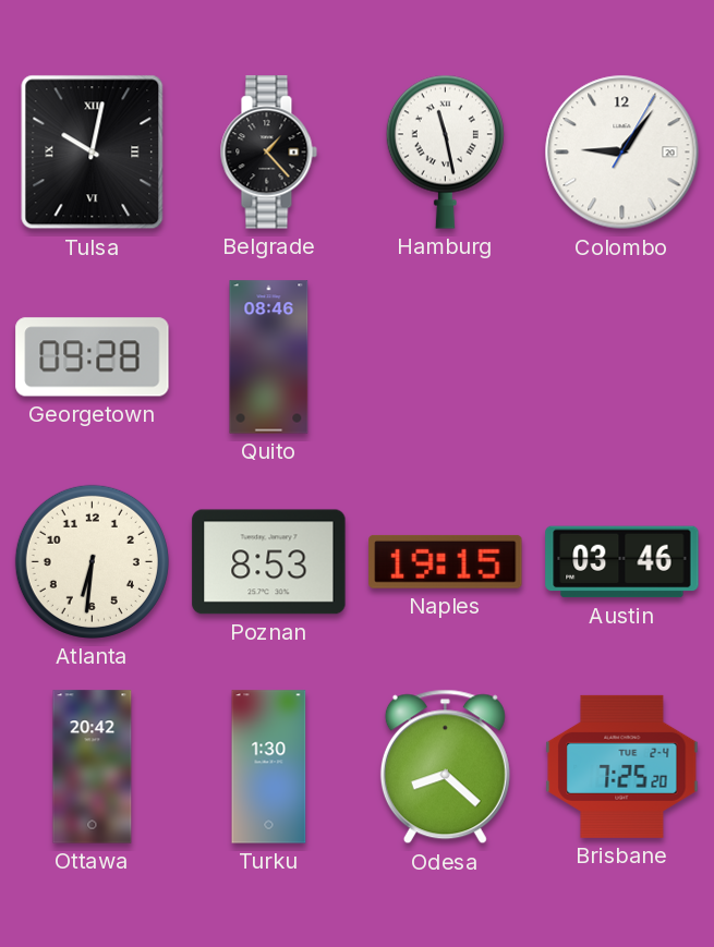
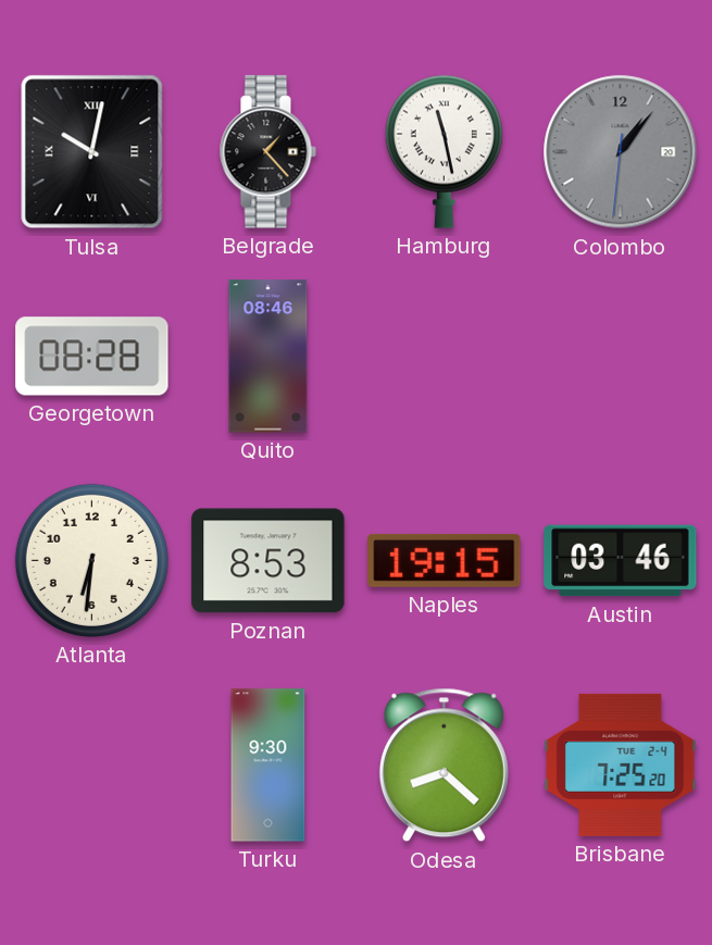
Colombo: 9:06 -> 1:06
Colombo dial: white -> grey
Georgetown: 09:28 -> 08:28
Ottawa: 20:42 -> none
Turku: 1:30 -> 9:30
